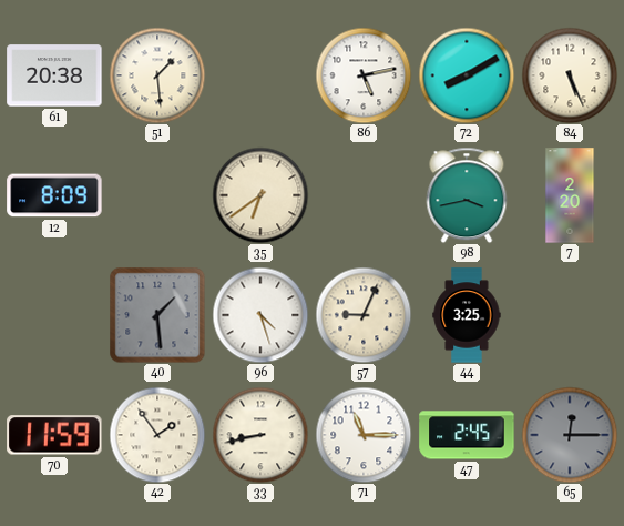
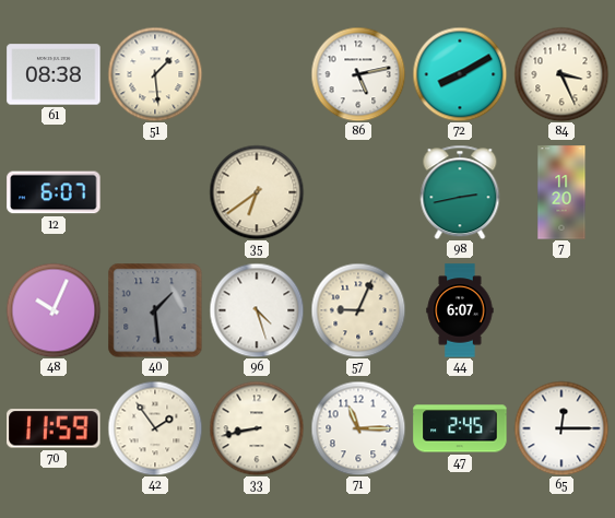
61: 20:38 -> 08:38
84: 5:26 -> 3:26
12: 8:09 -> 6:07
98: 3:43 -> 2:43
7: 2:20 -> 11:20
48: none -> 10:04
44: 3:25 -> 6:07
65 dial: grey -> white
